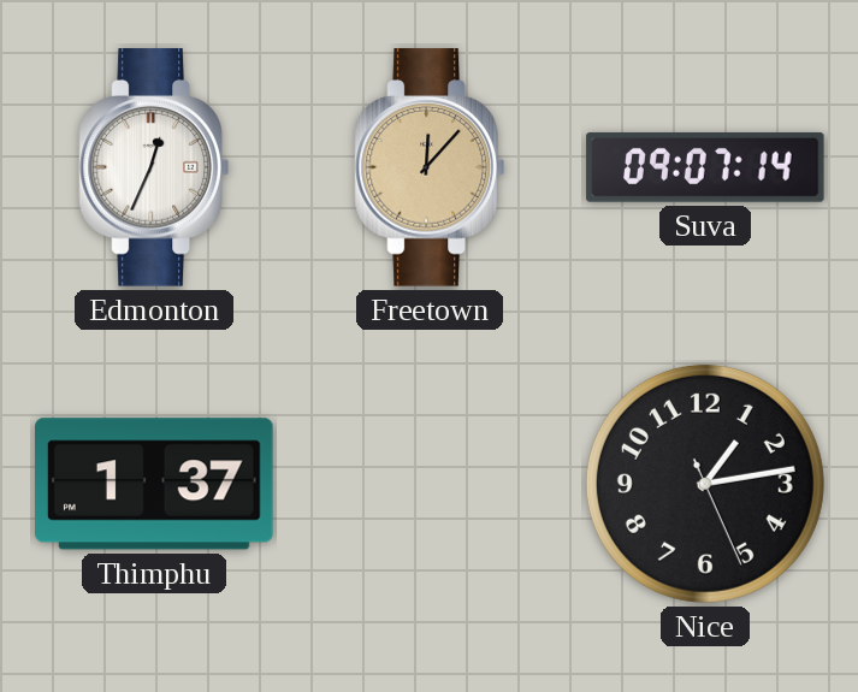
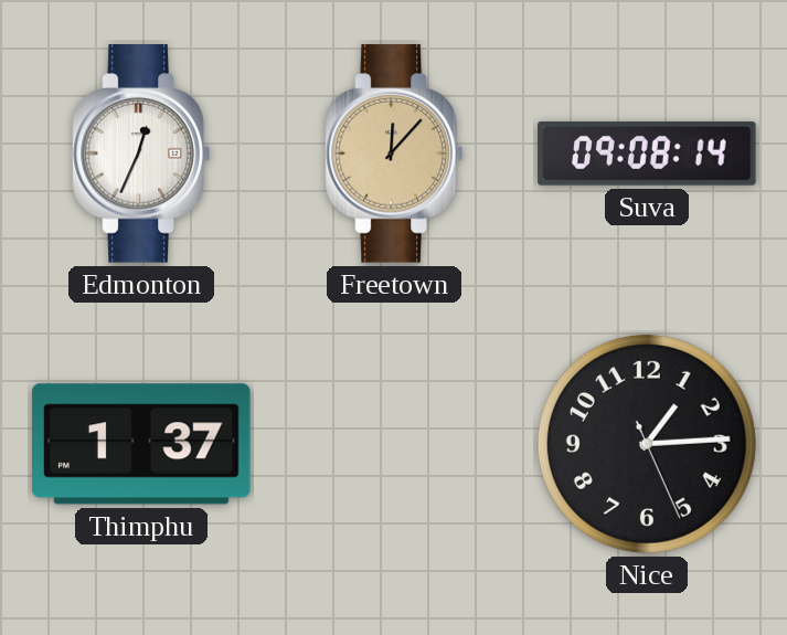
Suva: 09:07 -> 09:08
Nice: 1:13 -> 1:14
